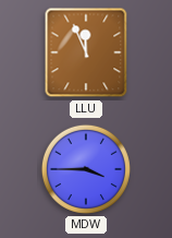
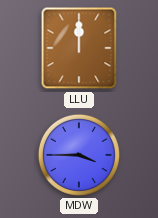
LLU: 11:56 -> 12:00
